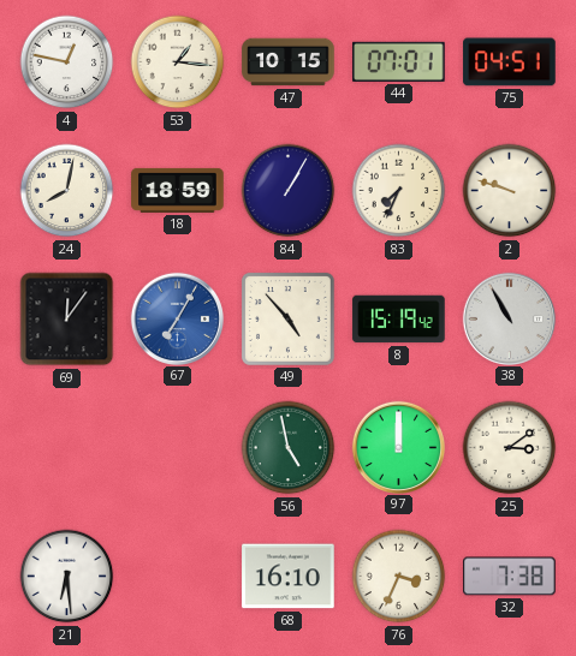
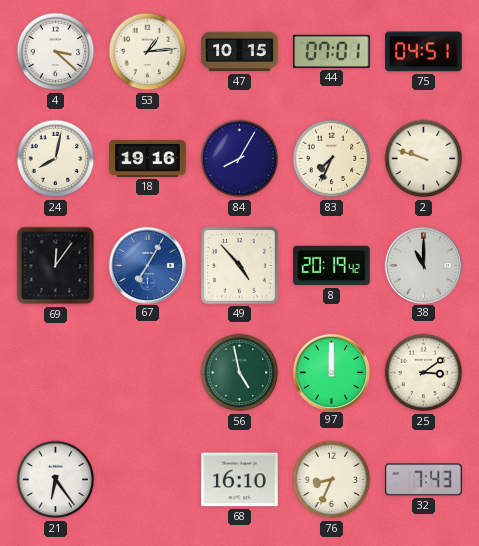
4: 12:47 -> 3:22
53: 1:16 -> 1:14
18: 18:59 -> 19:16
84: 1:05 -> 8:05
8: 15:19 -> 20:19
38: 10:55 -> 11:00
21: 6:29 -> 6:24
76: 3:34 -> 8:34
32: 7:38 -> 7:43
